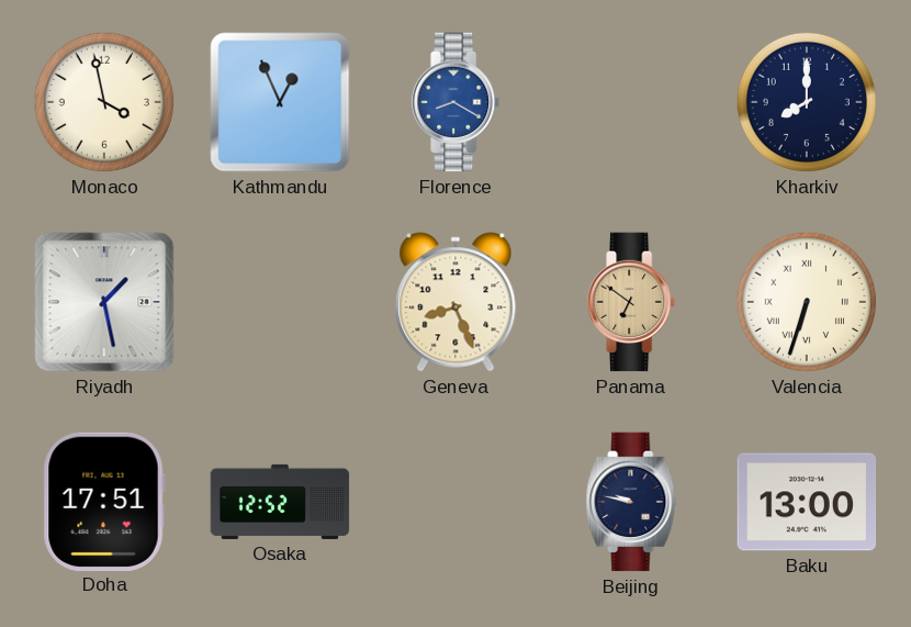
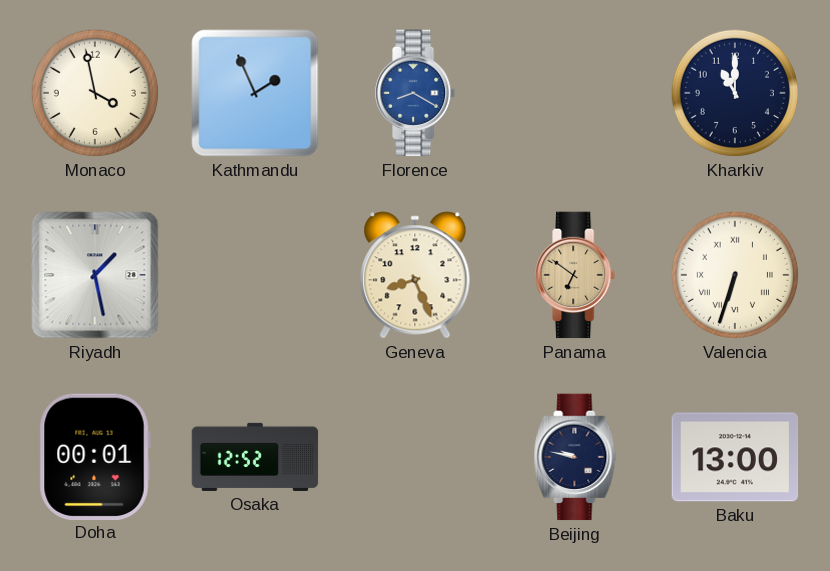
Kathmandu: 12:56 -> 1:56
Kharkiv: 8:00 -> 11:00
Doha: 17:51 -> 00:01
